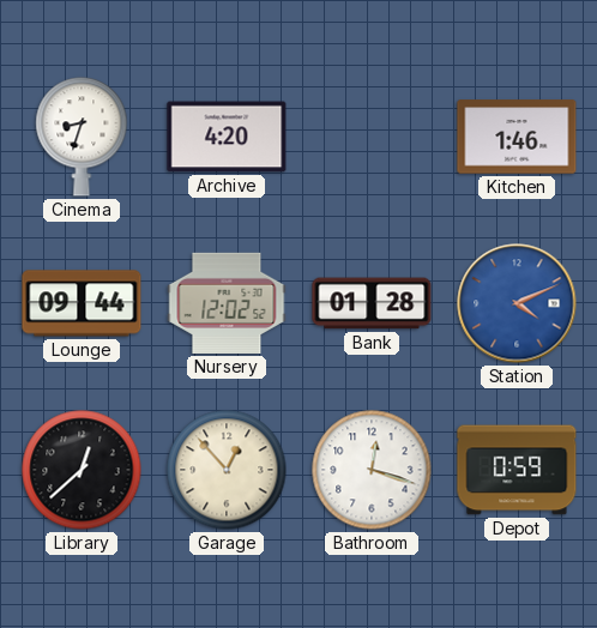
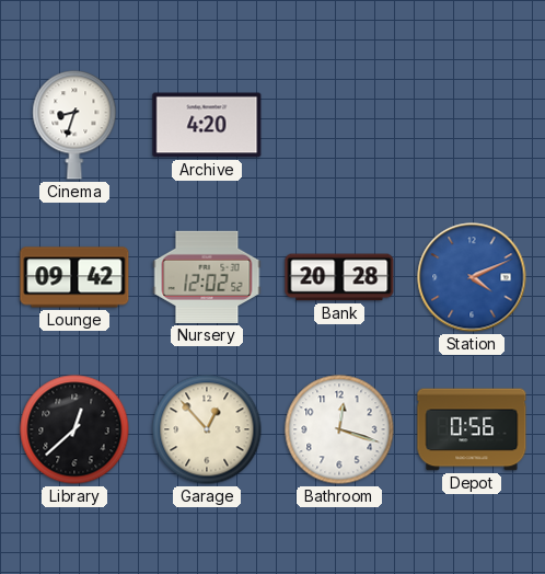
Kitchen: 1:46 -> none
Lounge: 09:44 -> 09:42
Bank: 01:28 -> 20:28
Depot: 0:59 -> 0:56
